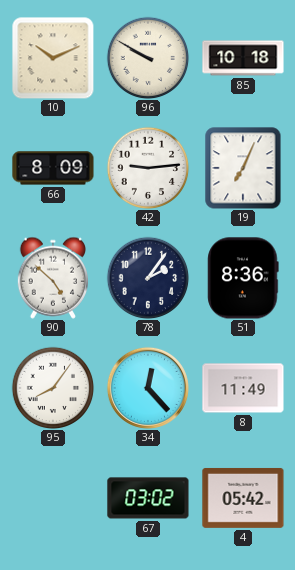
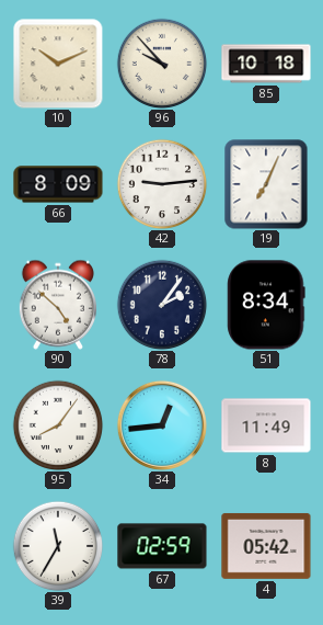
96: 9:50 -> 9:53
51: 8:36 -> 8:34
34: 12:23 -> 12:44
39: none -> 11:35
67: 03:02 -> 02:59
